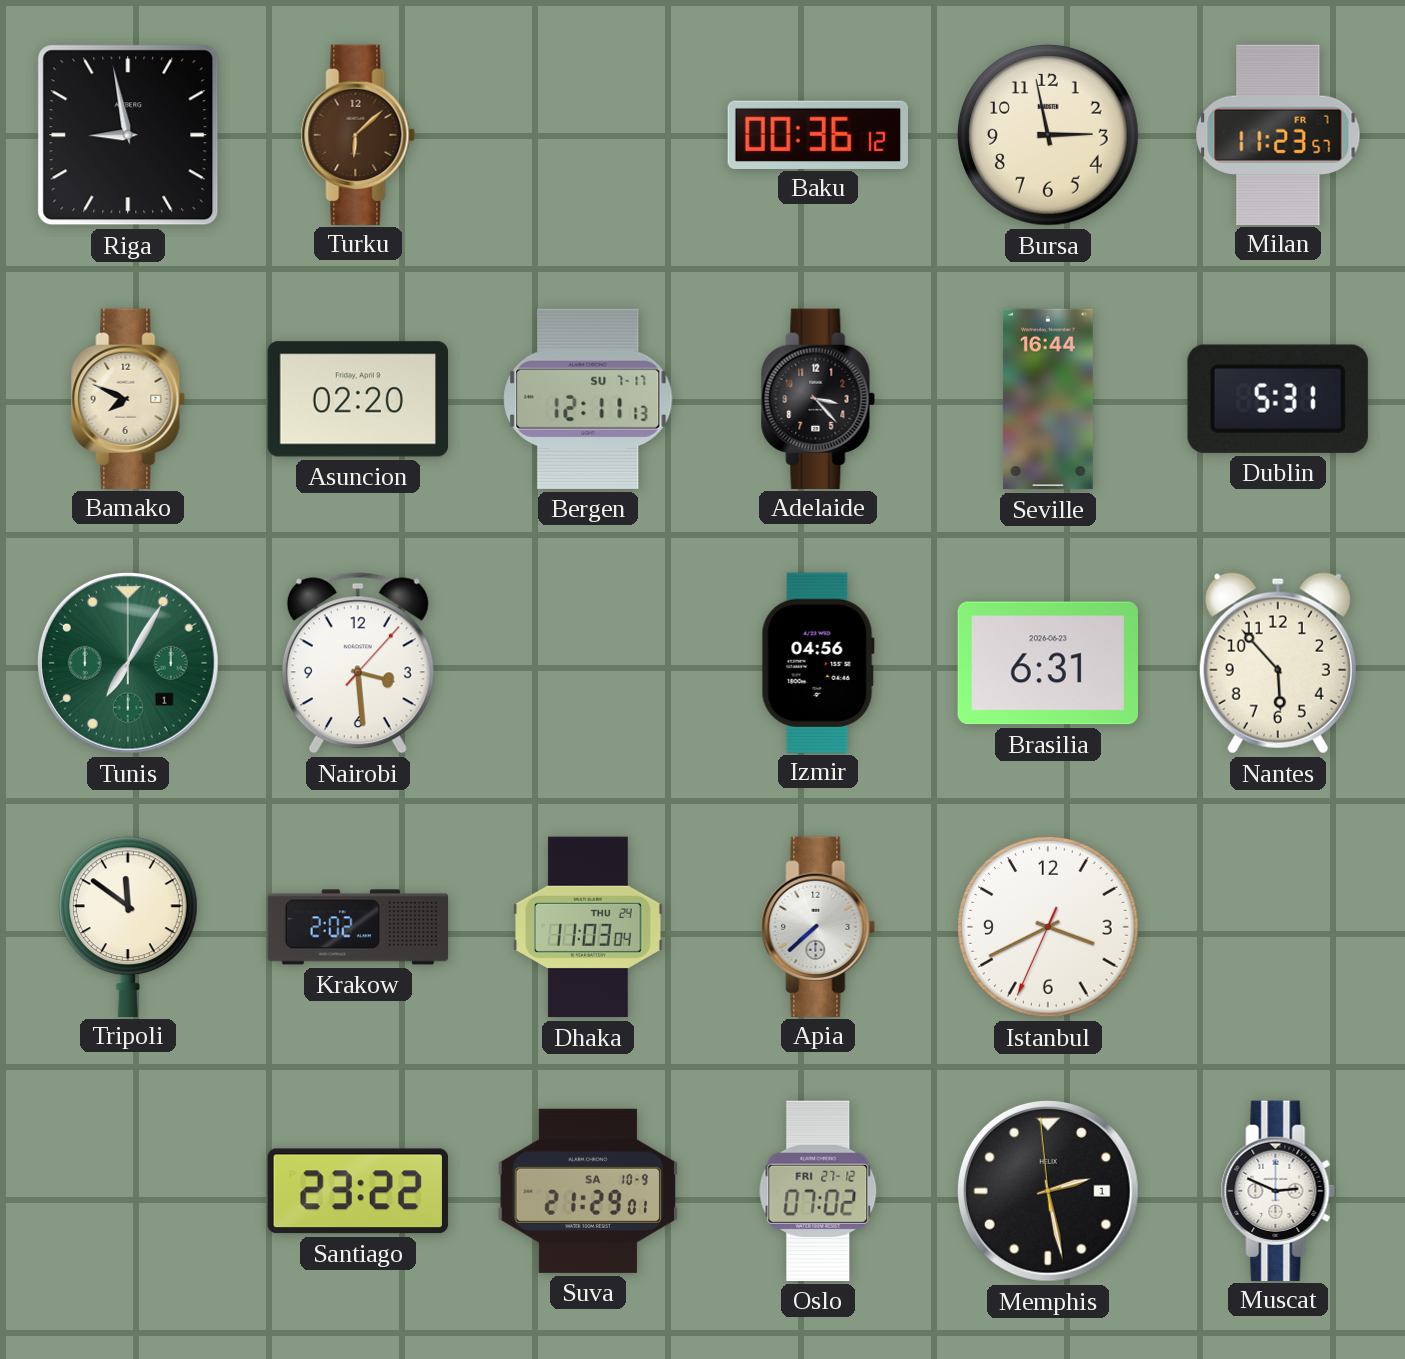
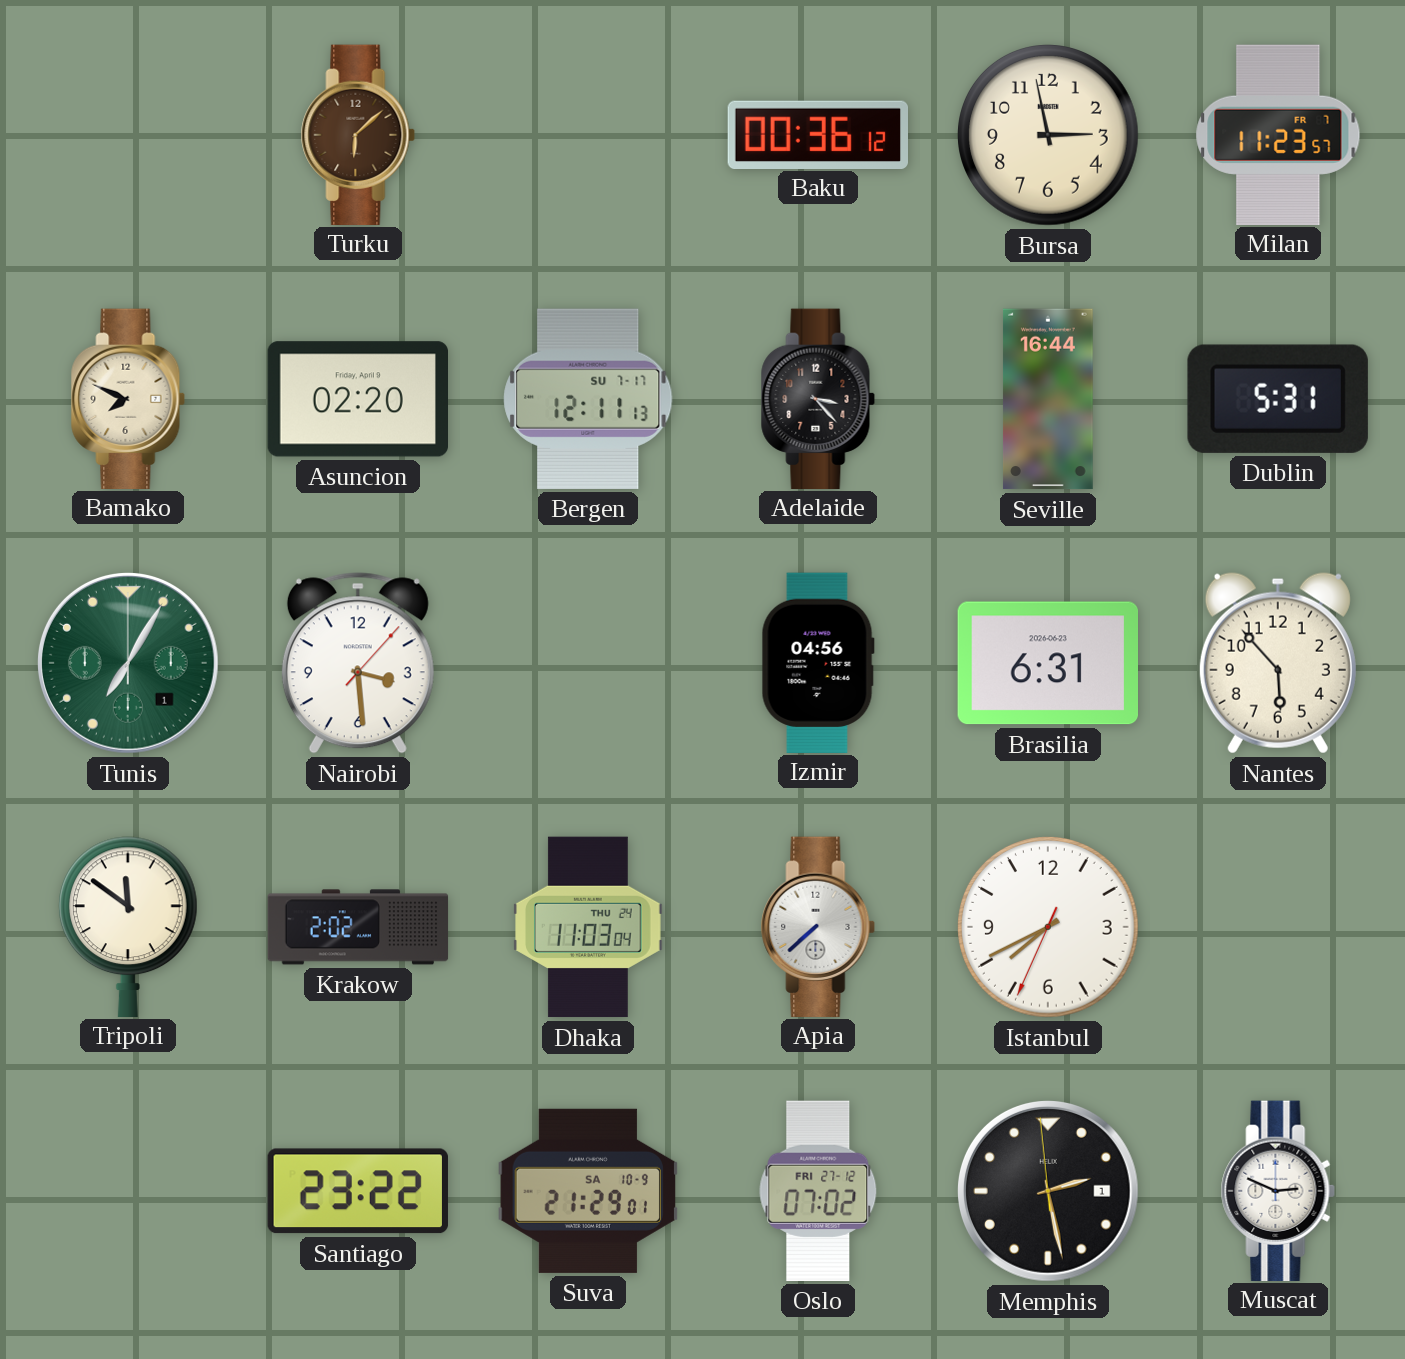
Riga: 8:58 -> none
Istanbul: 3:40 -> 7:40
